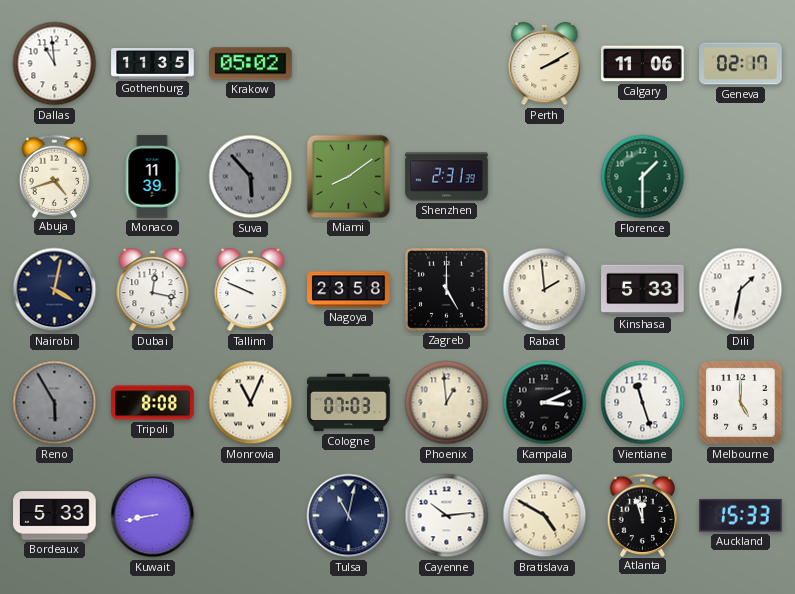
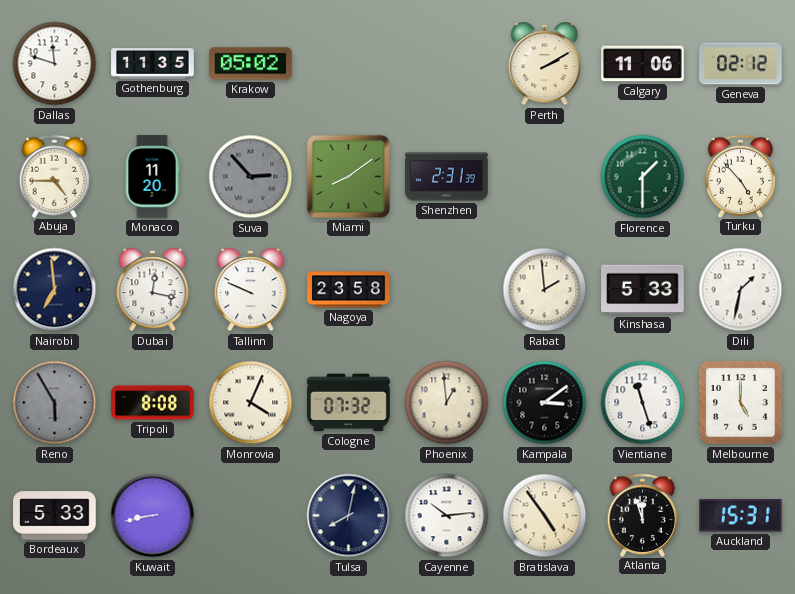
Dallas: 10:59 -> 11:48
Geneva: 02:17 -> 02:12
Abuja: 4:42 -> 4:45
Monaco: 11:39 -> 11:20
Suva: 5:53 -> 2:53
Turku: none -> 4:53
Nairobi: 4:02 -> 6:59
Zagreb: 5:00 -> none
Monrovia: 11:04 -> 4:04
Cologne: 07:03 -> 07:32
Kampala: 3:11 -> 3:09
Tulsa: 11:02 -> 8:02
Bratislava: 4:50 -> 4:54
Auckland: 15:33 -> 15:31
